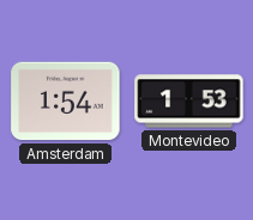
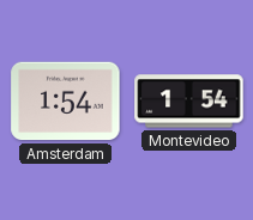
Montevideo: 1:53 -> 1:54
